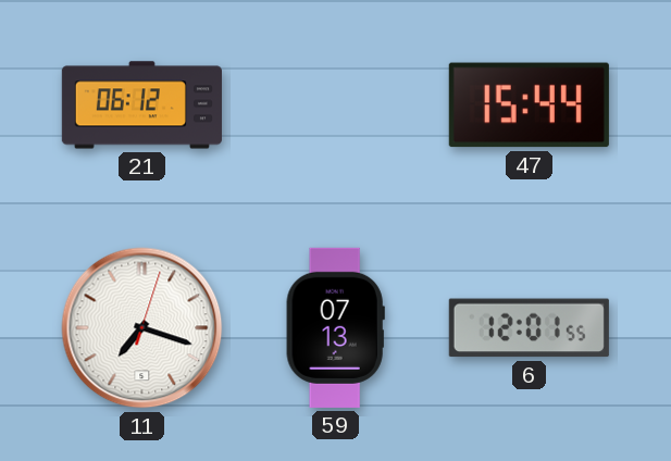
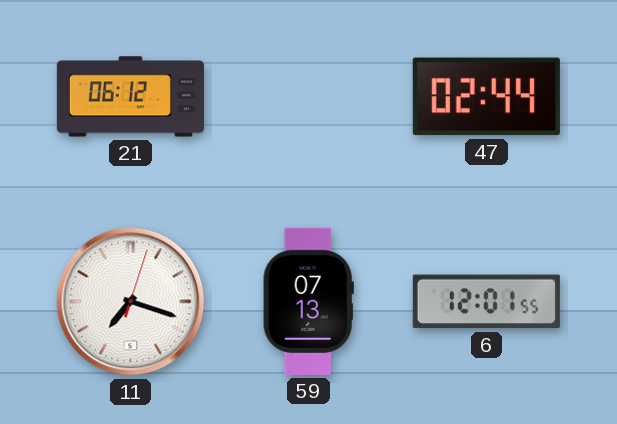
47: 15:44 -> 02:44
